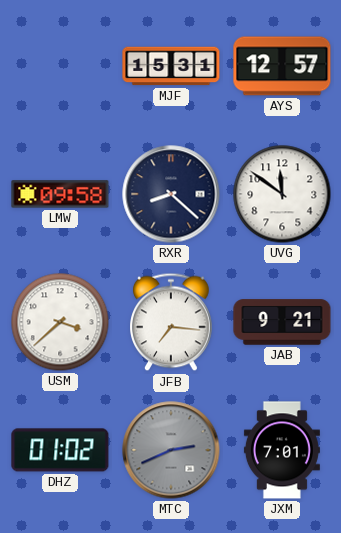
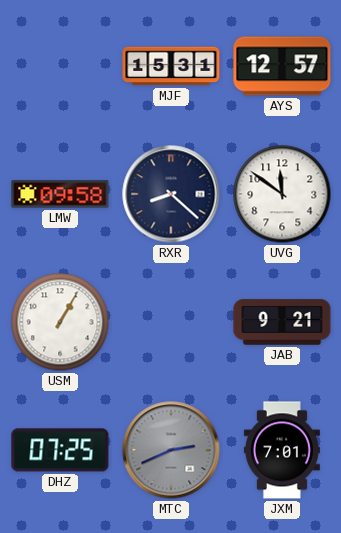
USM: 3:38 -> 1:05
JFB: 7:16 -> none
DHZ: 01:02 -> 07:25
